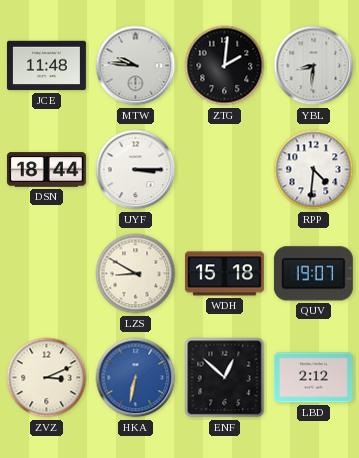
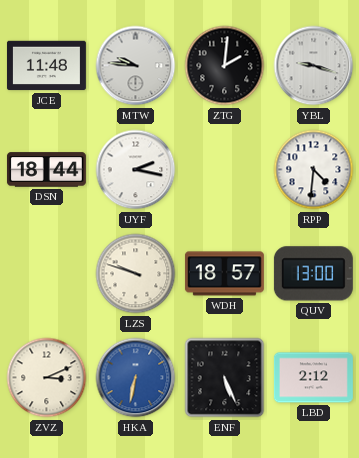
YBL: 8:31 -> 9:18
UYF: 3:15 -> 2:17
LZS: 8:50 -> 9:48
WDH: 15:18 -> 18:57
QUV: 19:07 -> 13:00
ENF: 12:52 -> 5:26
